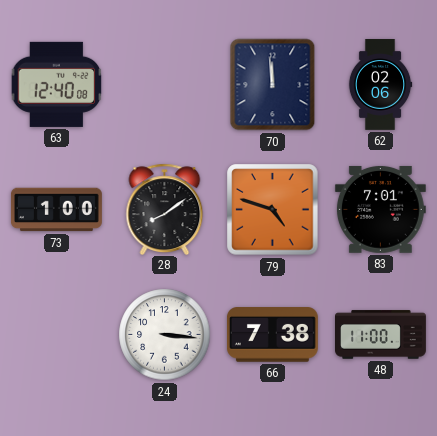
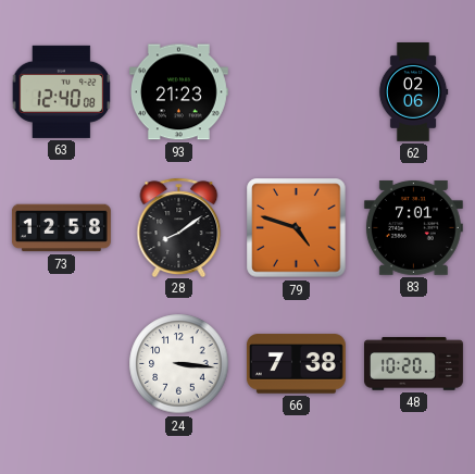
93: none -> 21:23
70: 11:59 -> none
73: 1:00 -> 12:58
48: 11:00 -> 10:20
